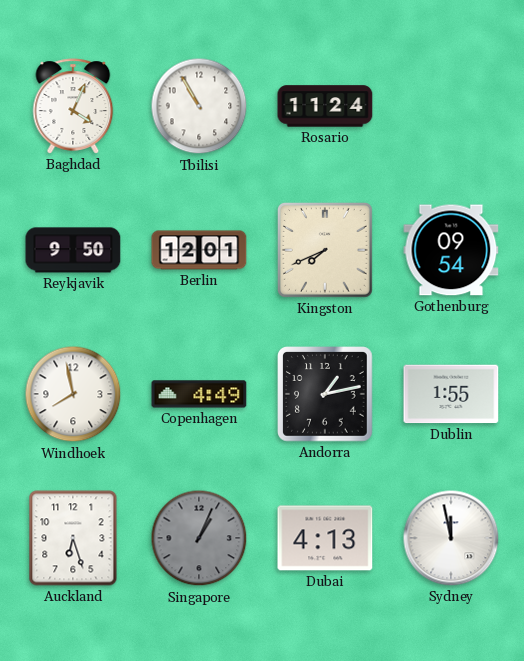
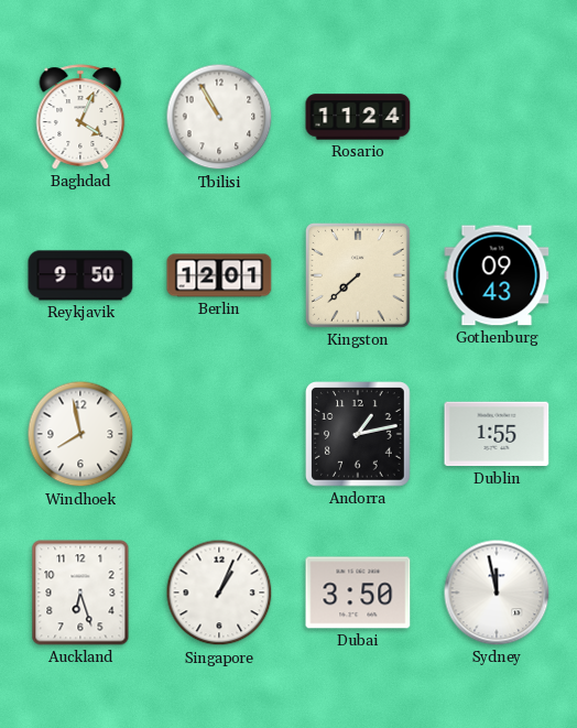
Kingston: 7:41 -> 7:38
Gothenburg: 09:54 -> 09:43
Copenhagen: 4:49 -> none
Singapore dial: grey -> white
Dubai: 4:13 -> 3:50
